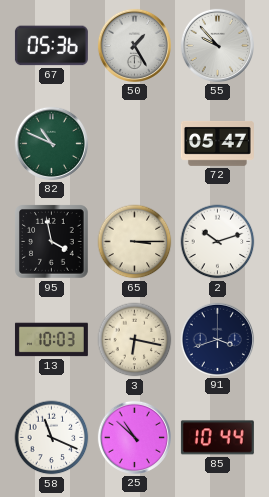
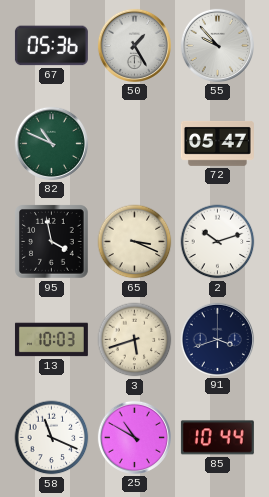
65: 3:15 -> 3:19
3: 6:17 -> 5:42
25: 10:52 -> 10:50
